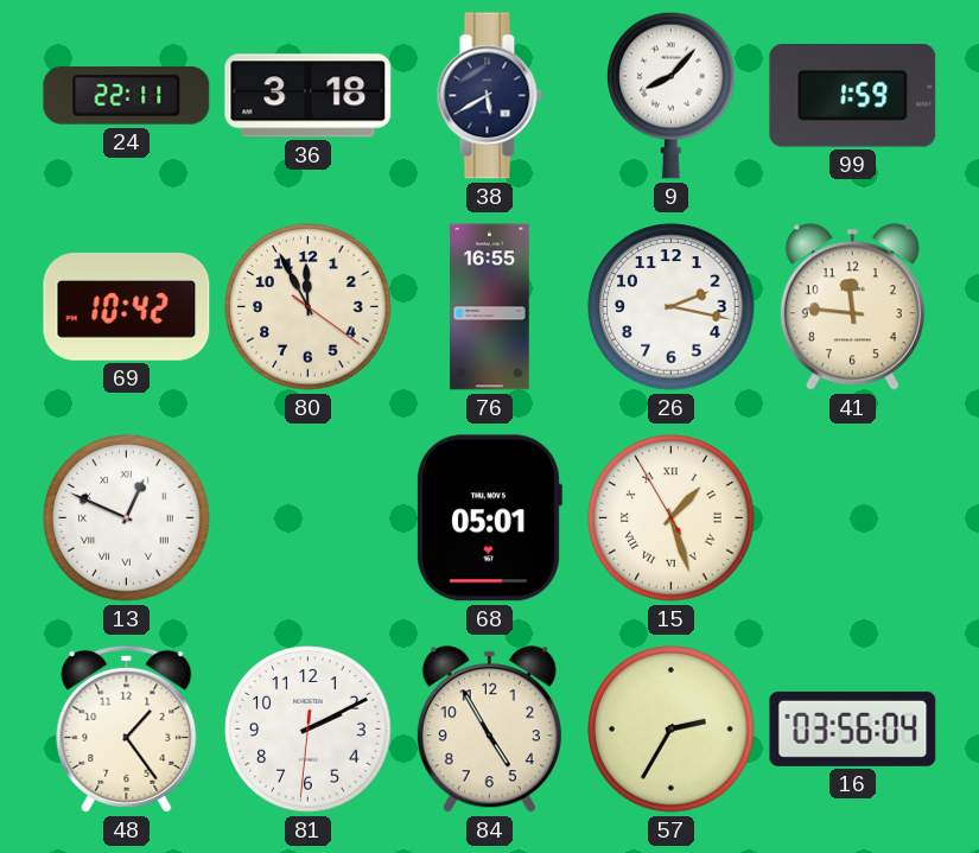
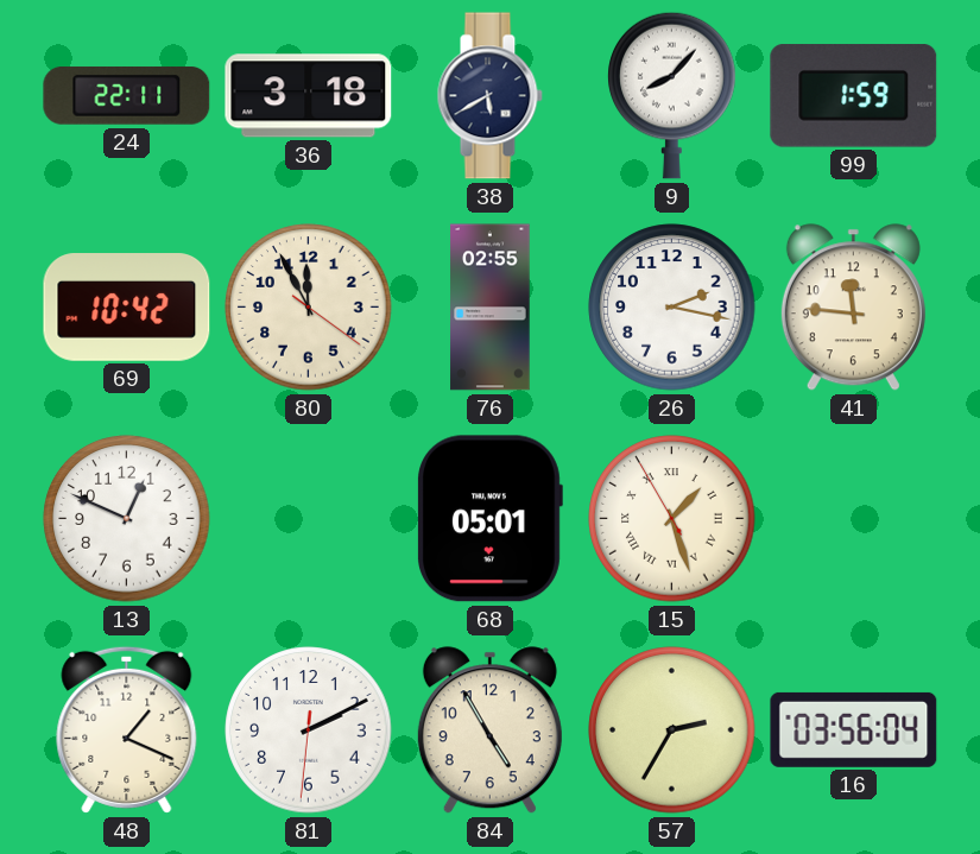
76: 16:55 -> 02:55
13 numerals: Roman -> Arabic
48: 1:24 -> 1:19
